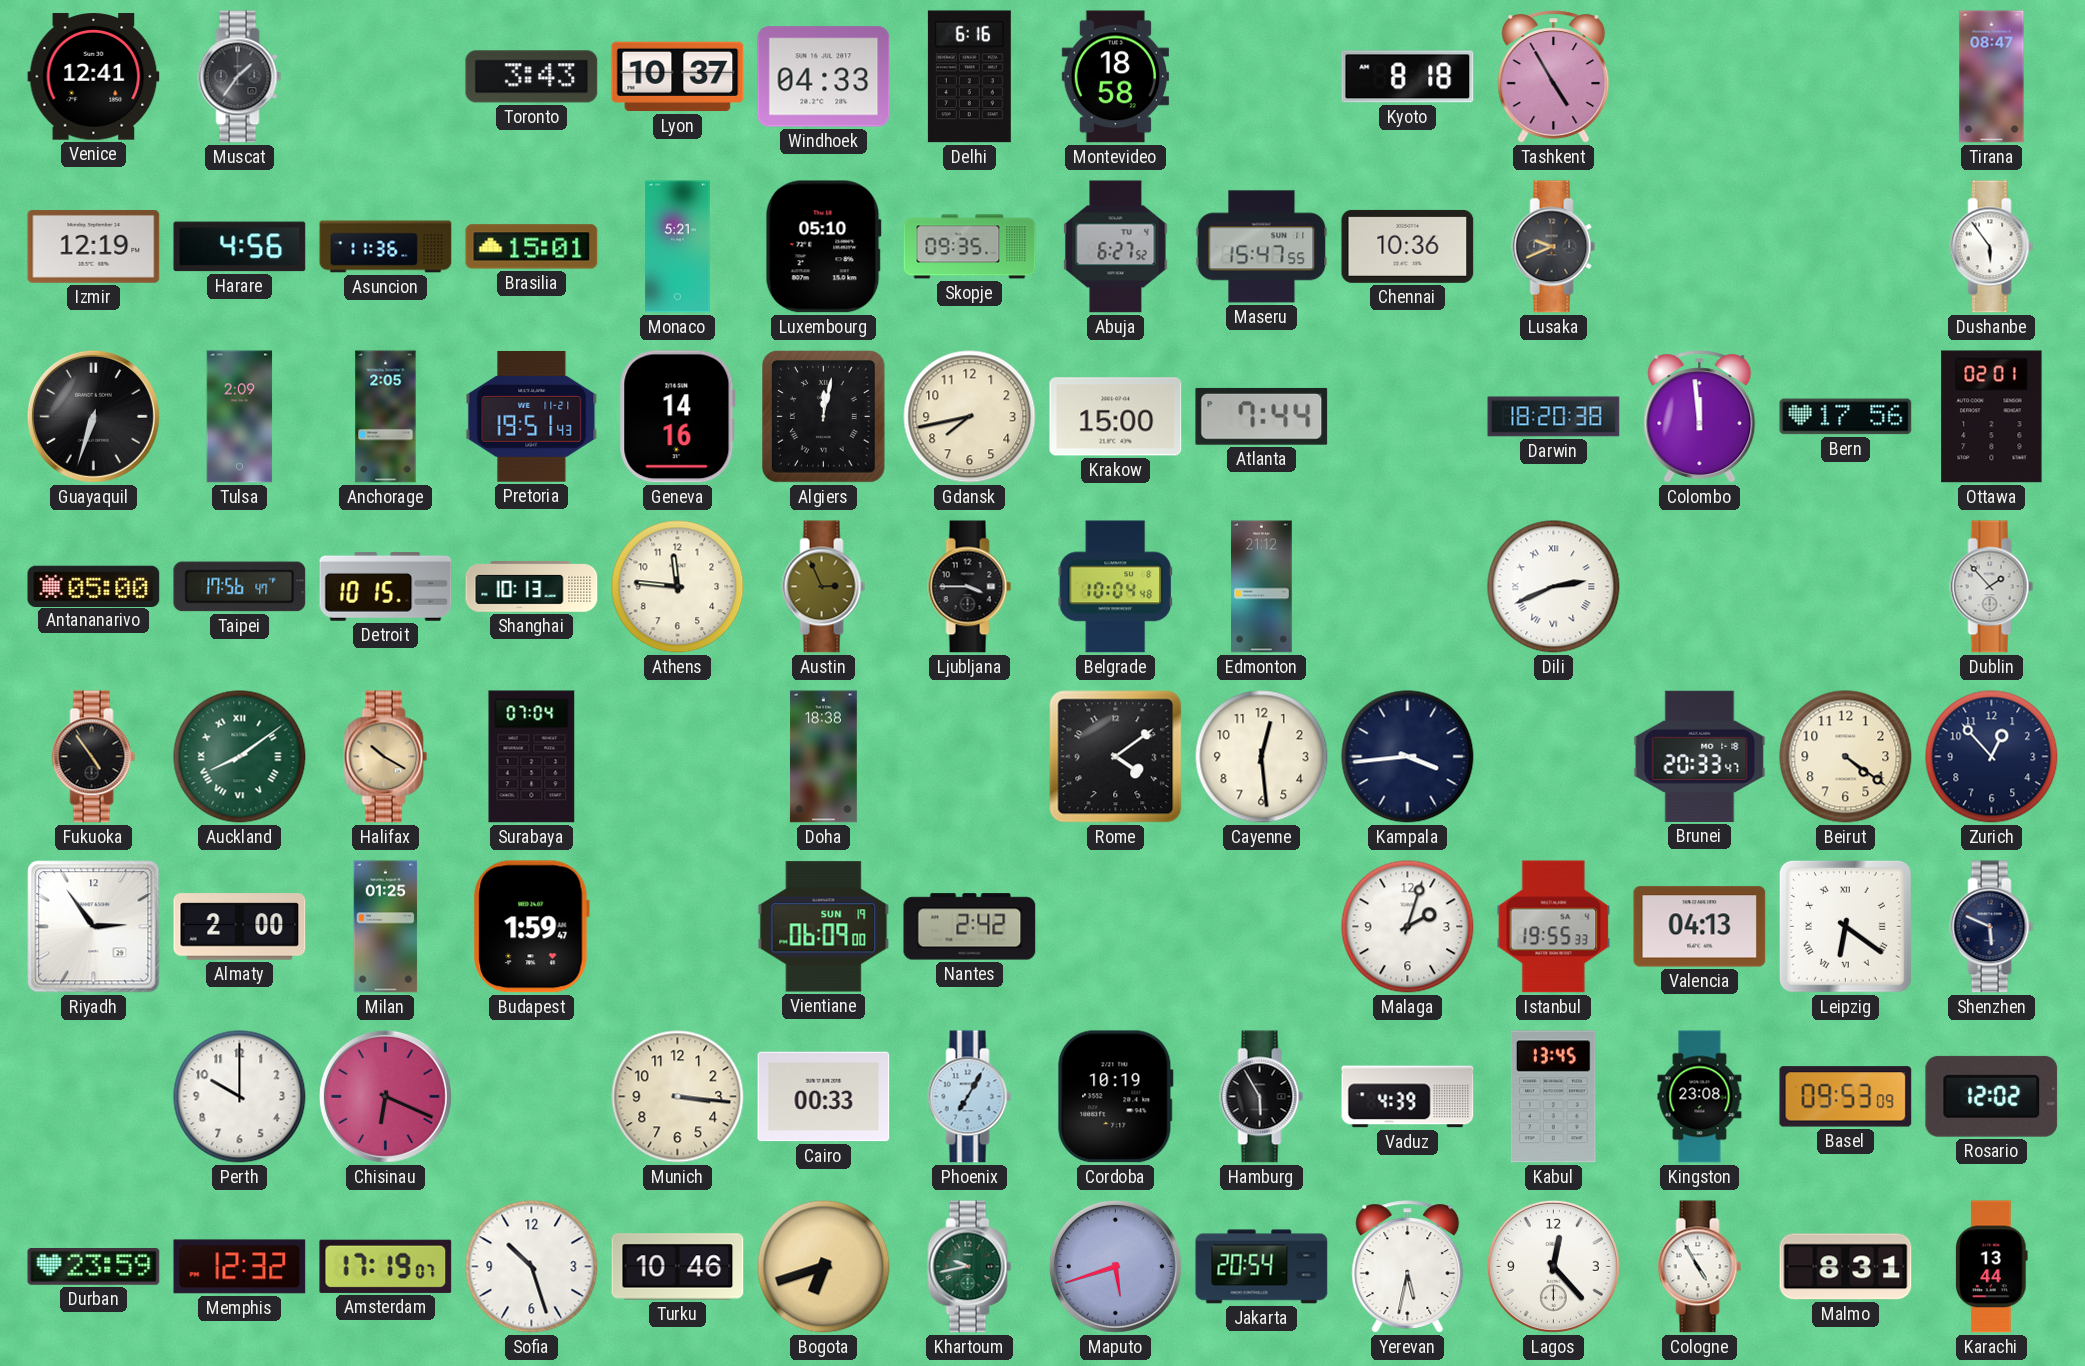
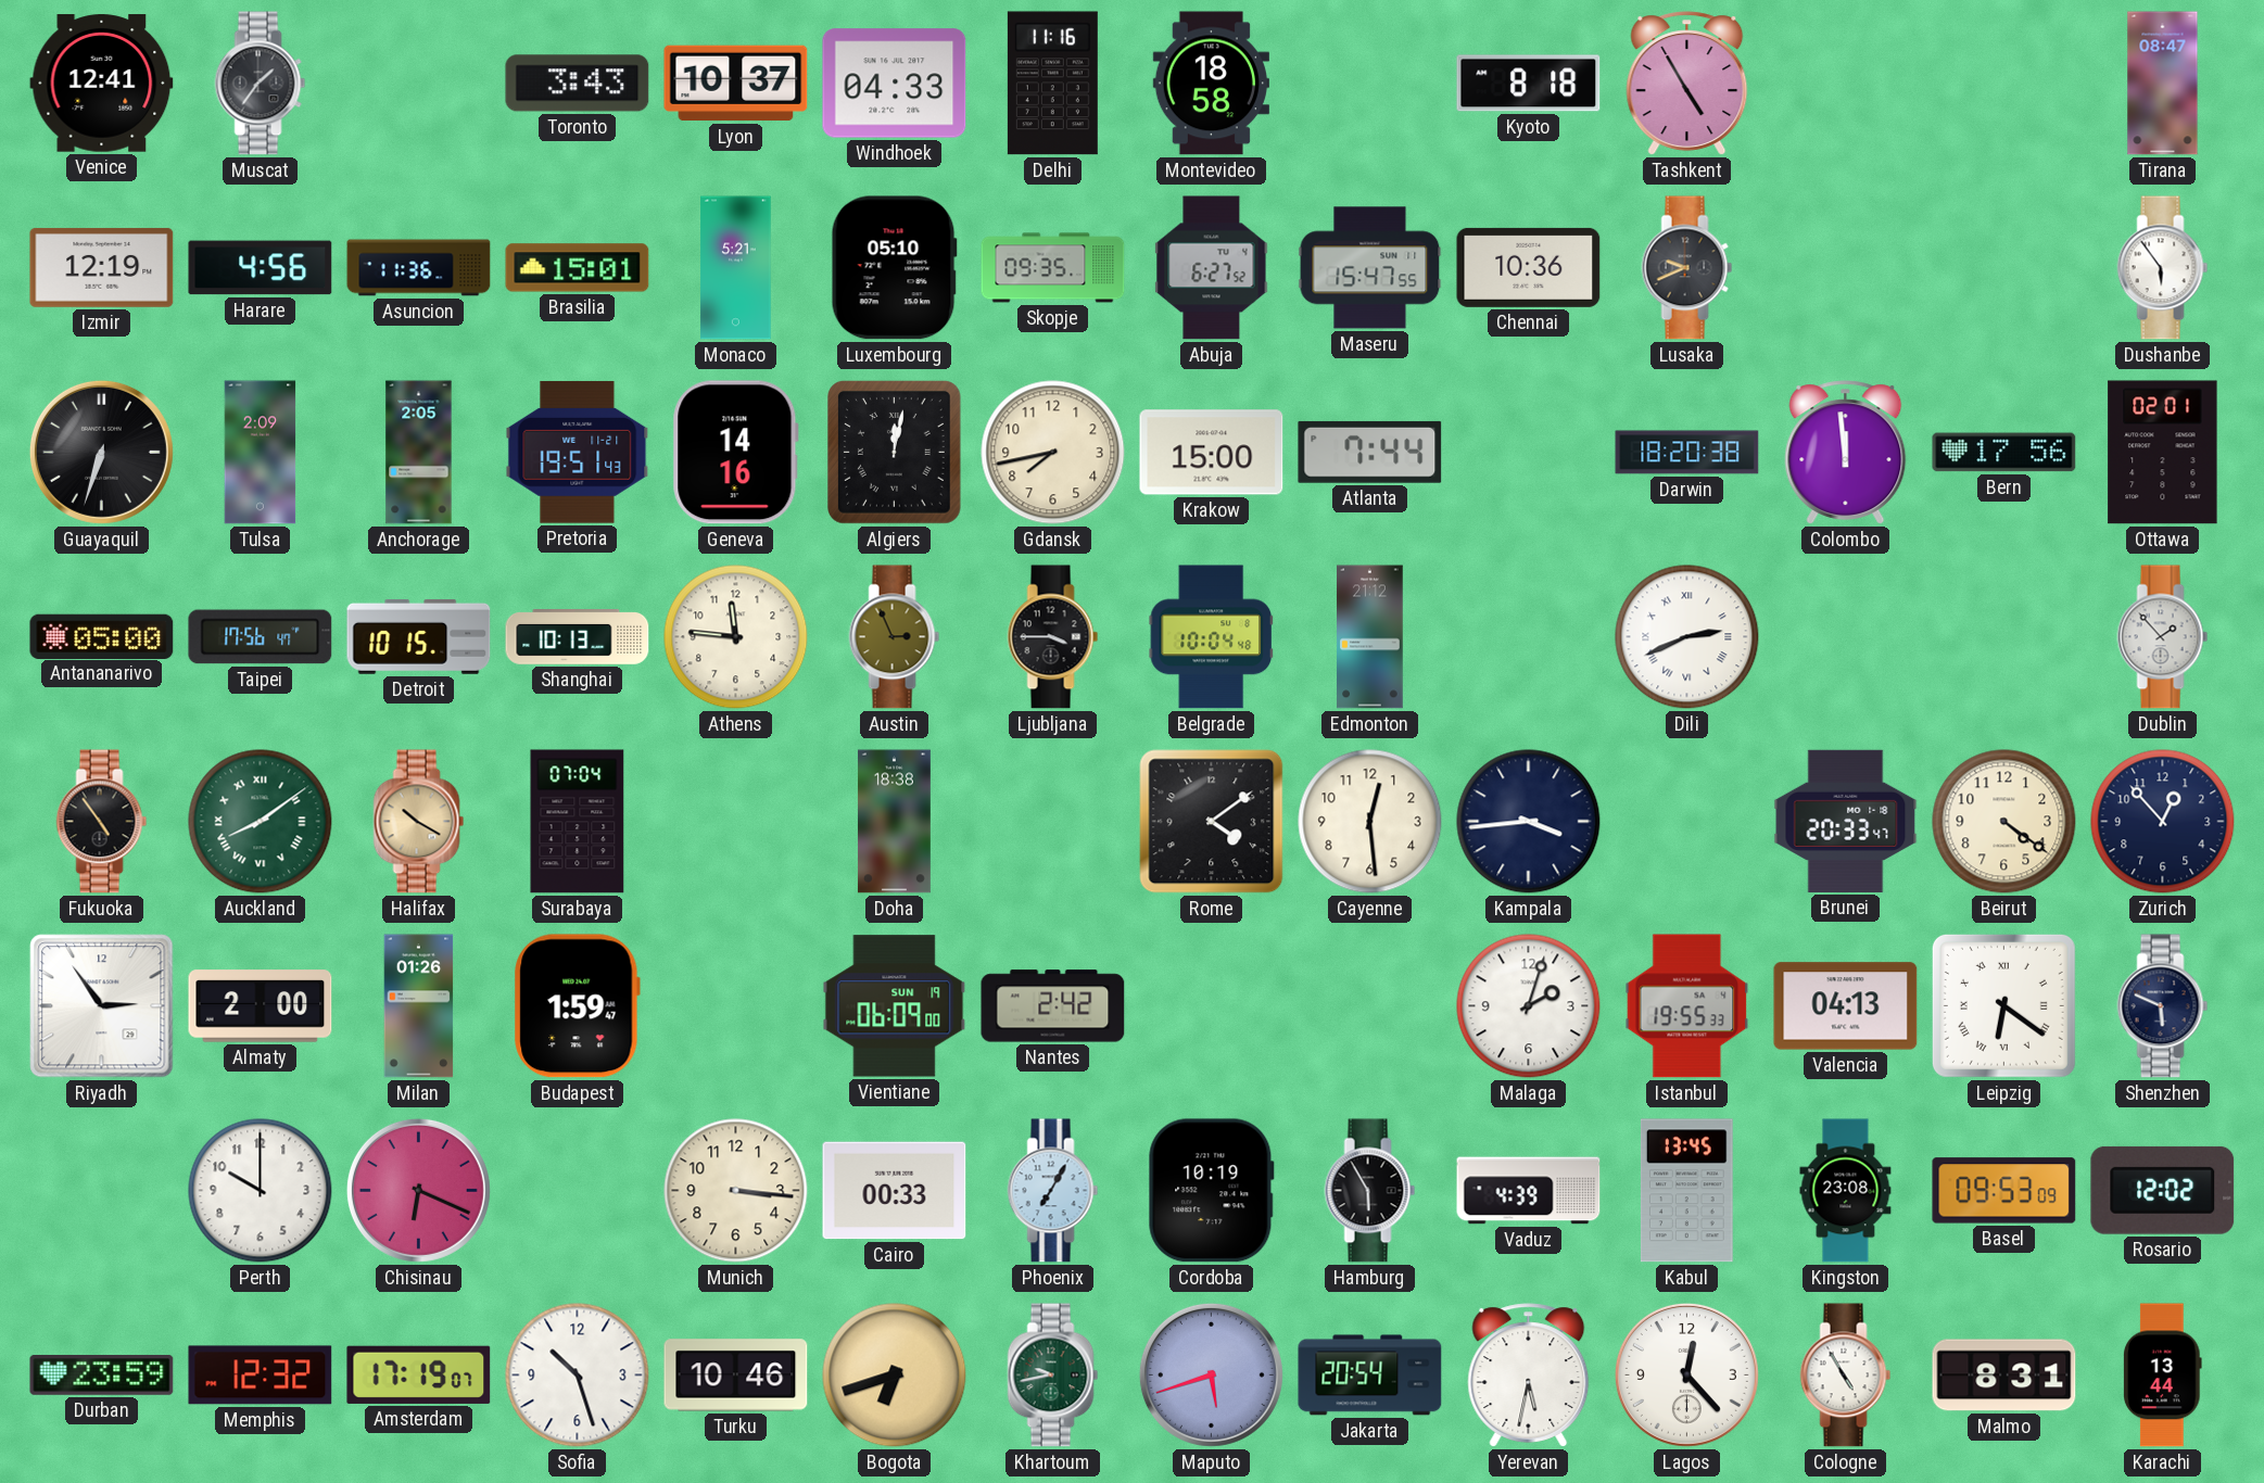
Delhi: 6:16 -> 11:16
Milan: 01:25 -> 01:26
